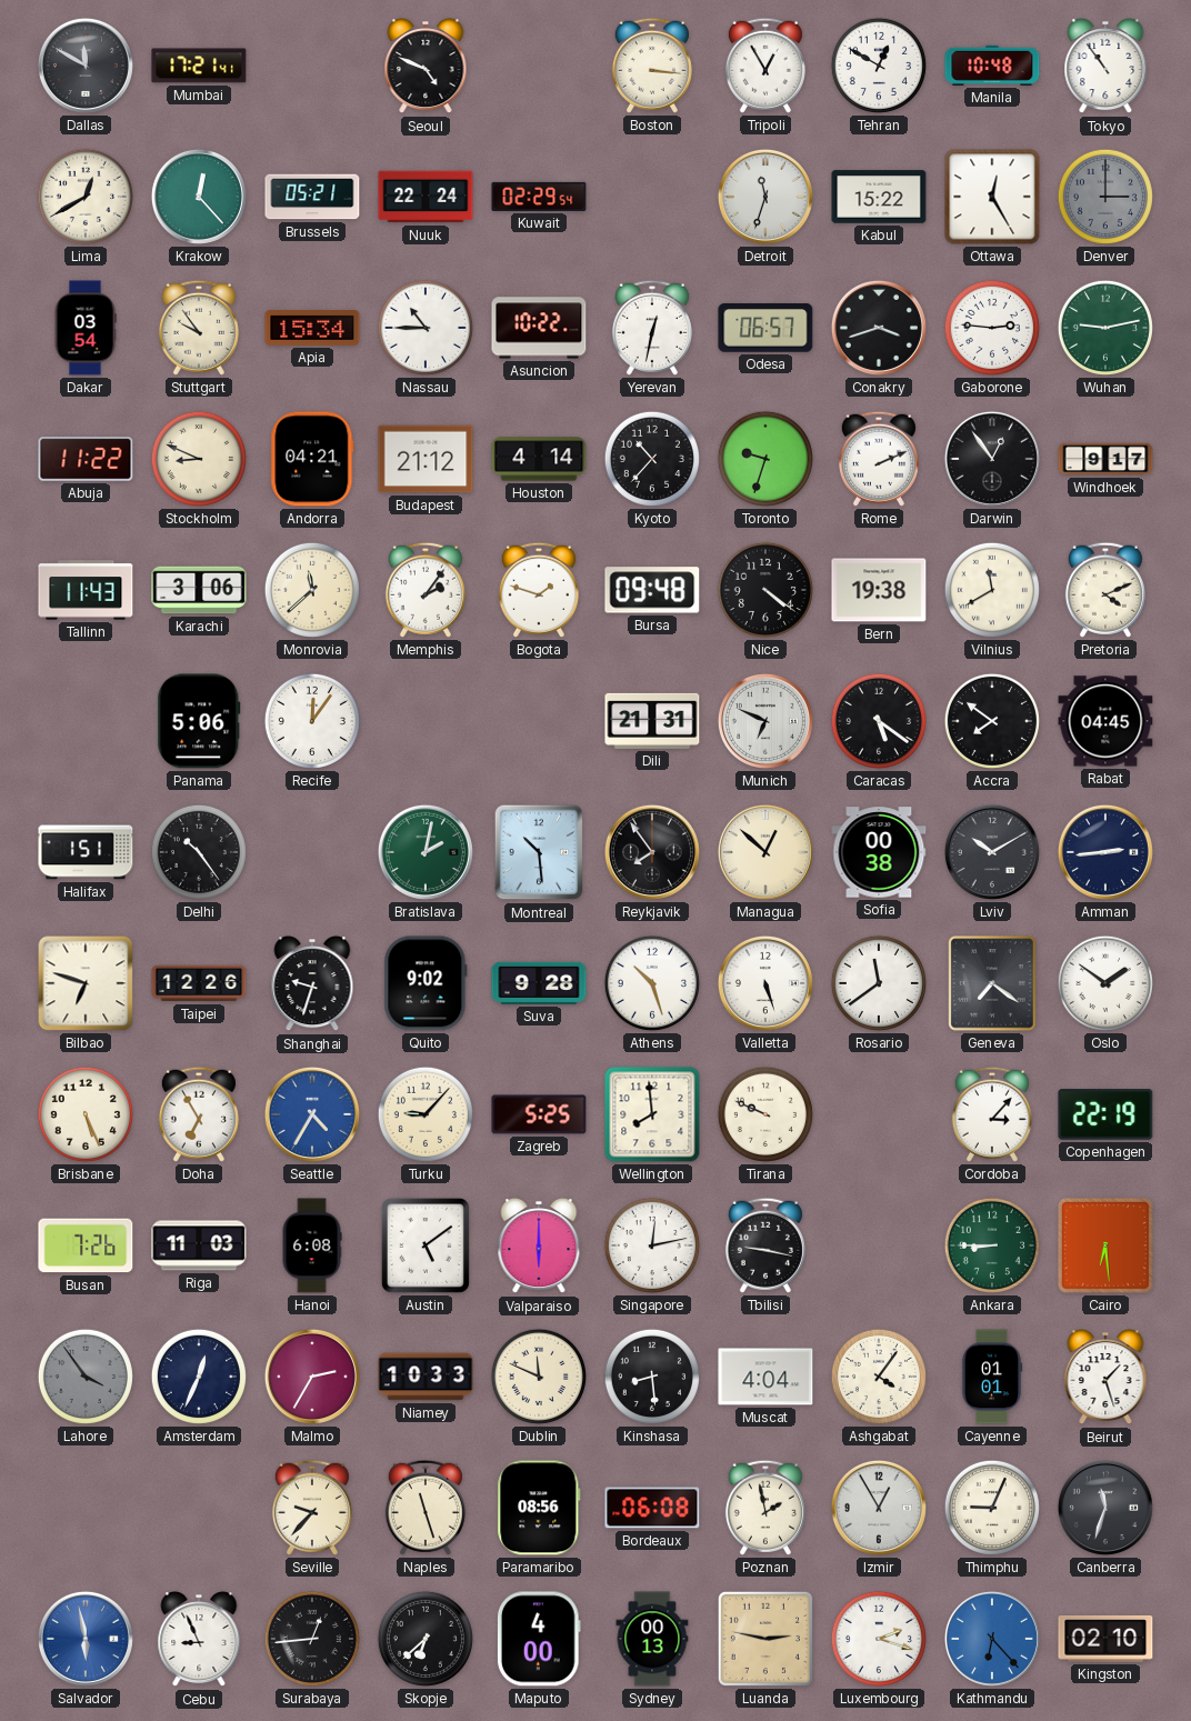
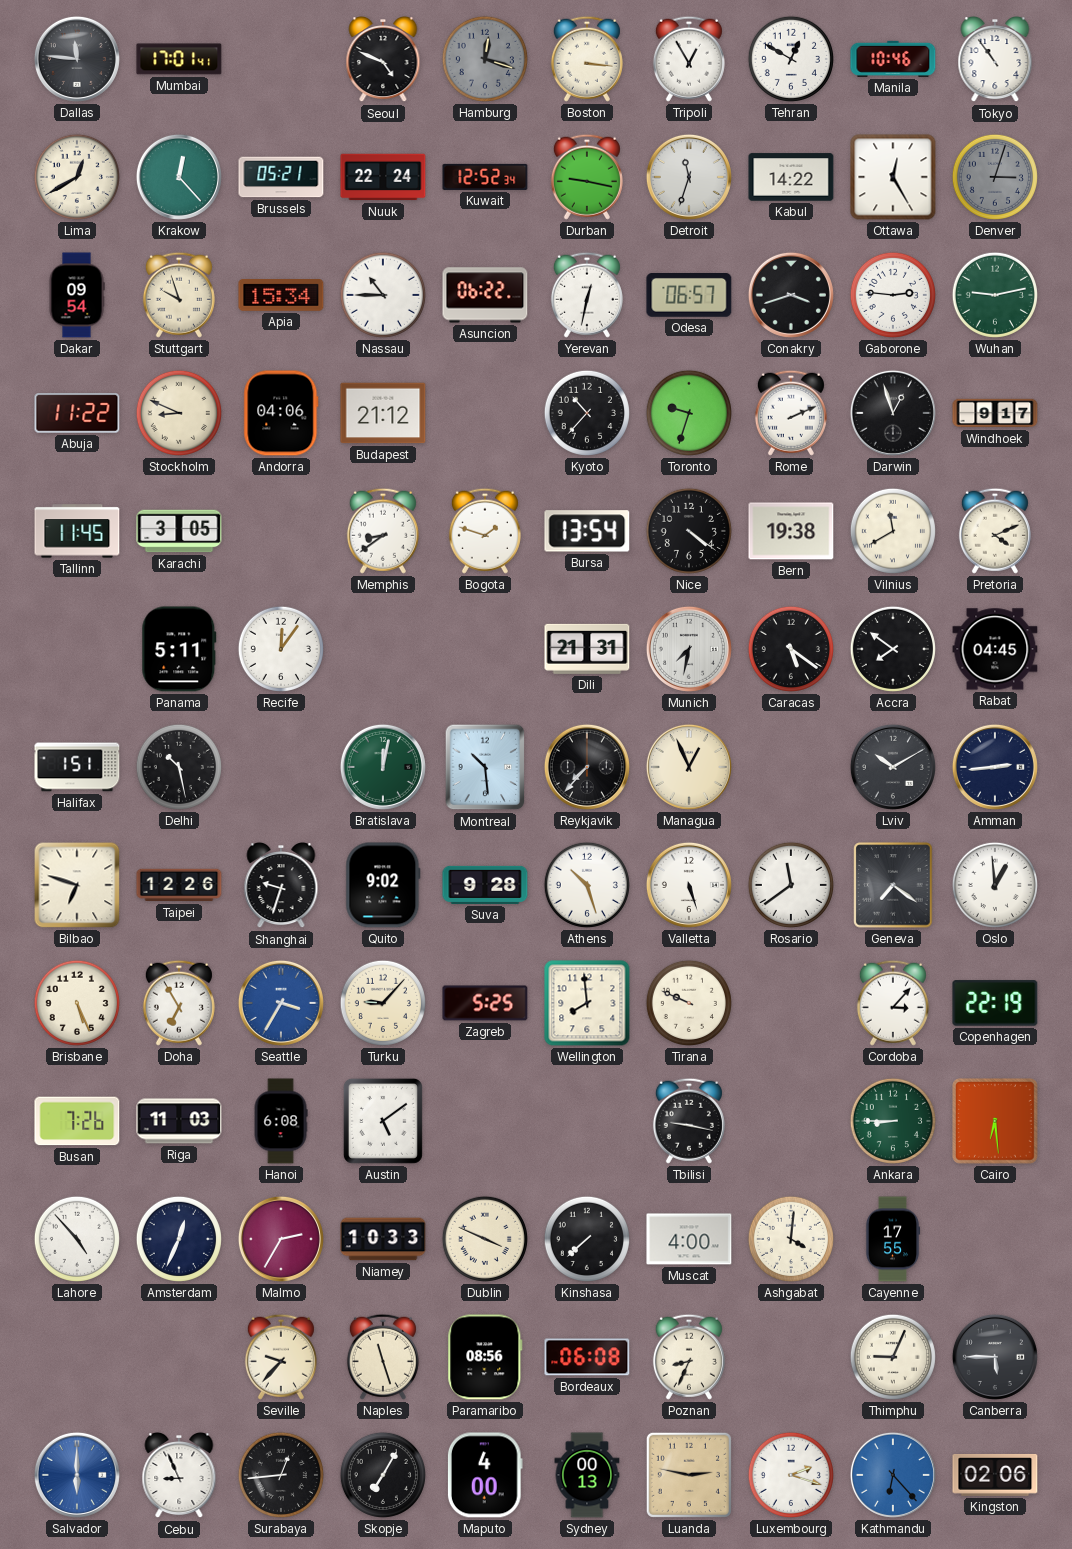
Dallas: 11:50 -> 11:46
Mumbai: 17:21 -> 17:01
Hamburg: none -> 12:18
Manila: 10:48 -> 10:46
Kuwait: 02:29 -> 12:52
Durban: none -> 9:17
Kabul: 15:22 -> 14:22
Denver: 3:00 -> 3:03
Dakar: 03:54 -> 09:54
Stuttgart: 9:54 -> 9:57
Asuncion: 10:22 -> 06:22
Andorra: 04:21 -> 04:06
Houston: 4:14 -> none
Darwin: 12:54 -> 12:57
Tallinn: 11:43 -> 11:45
Karachi: 3:06 -> 3:05
Monrovia: 11:38 -> none
Memphis: 2:06 -> 8:39
Bursa: 09:48 -> 13:54
Panama: 5:06 -> 5:11
Munich: 6:49 -> 7:32
Delhi: 10:24 -> 10:28
Bratislava: 2:02 -> 12:02
Reykjavik: 7:54 -> 7:37
Managua: 12:52 -> 12:56
Sofia: 00:38 -> none
Oslo: 1:51 -> 12:59
Seattle: 4:35 -> 3:35
Valparaiso: 6:00 -> none
Singapore: 12:13 -> none
Lahore: 3:54 -> 4:53
Lahore dial: grey -> white
Dublin: 11:49 -> 3:49
Kinshasa: 8:29 -> 7:38
Muscat: 4:04 -> 4:00
Ashgabat: 4:06 -> 4:01
Cayenne: 01:01 -> 17:55
Beirut: 1:27 -> none
Poznan: 1:58 -> 8:34
Izmir: 12:55 -> none
Canberra: 11:33 -> 5:45
Salvador: 5:58 -> 6:00
Skopje: 6:38 -> 7:05
Kingston: 02:10 -> 02:06
